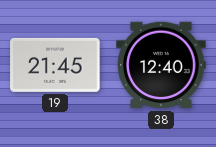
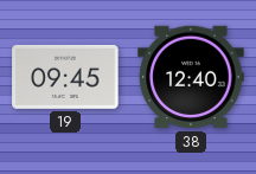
19: 21:45 -> 09:45
